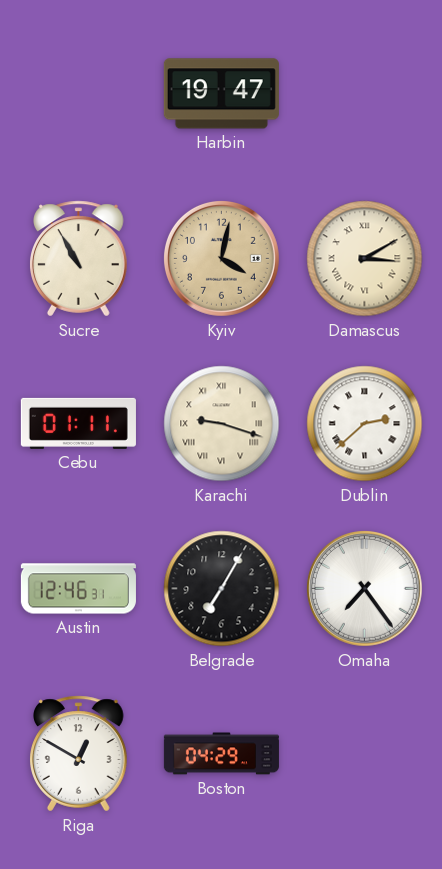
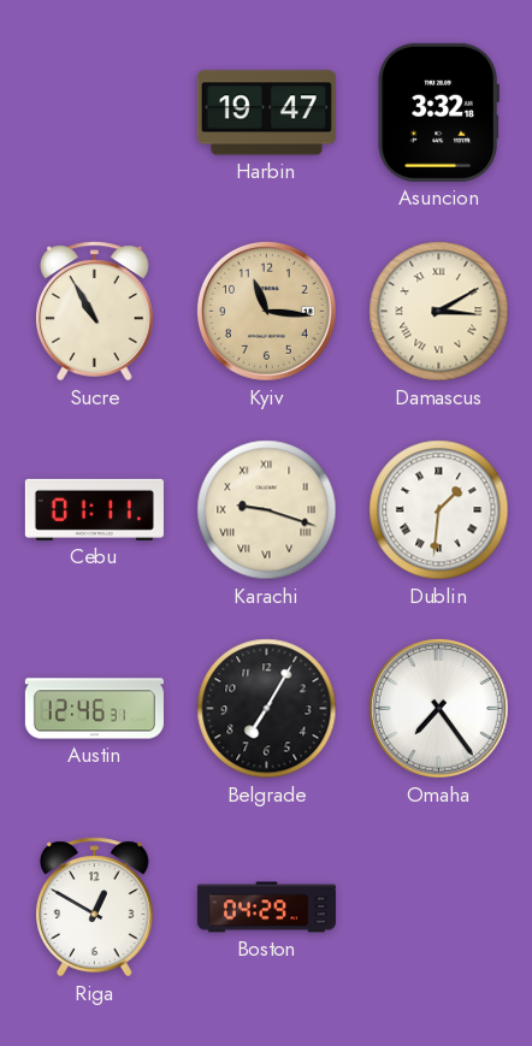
Asuncion: none -> 3:32
Kyiv: 4:02 -> 11:16
Dublin: 2:38 -> 1:31
